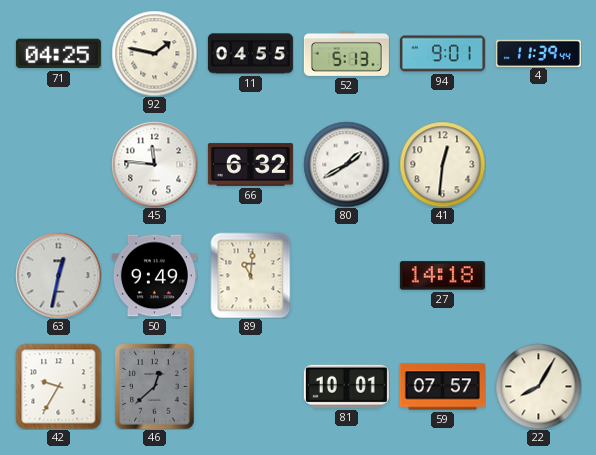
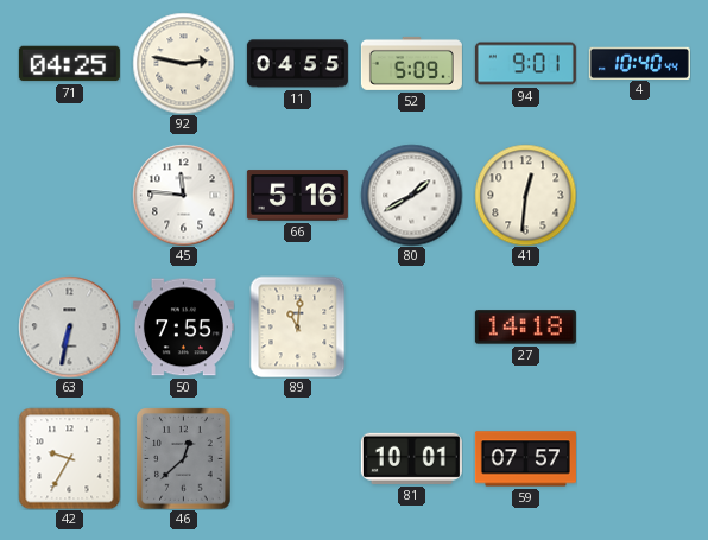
92: 1:47 -> 2:47
52: 5:13 -> 5:09
4: 11:39 -> 10:40
66: 6:32 -> 5:16
63: 12:32 -> 6:32
50: 9:49 -> 7:55
22: 8:05 -> none
